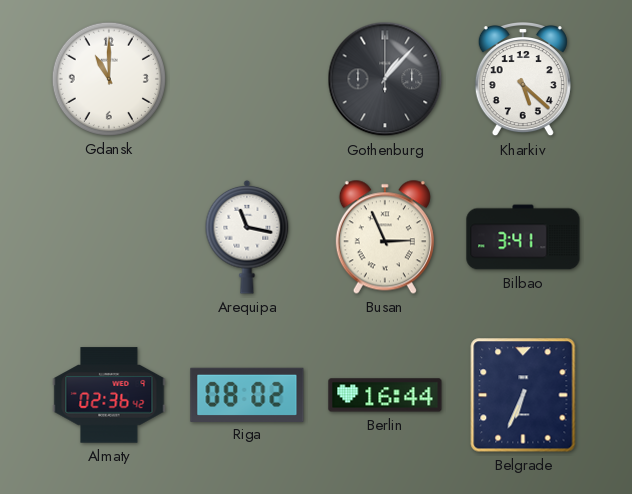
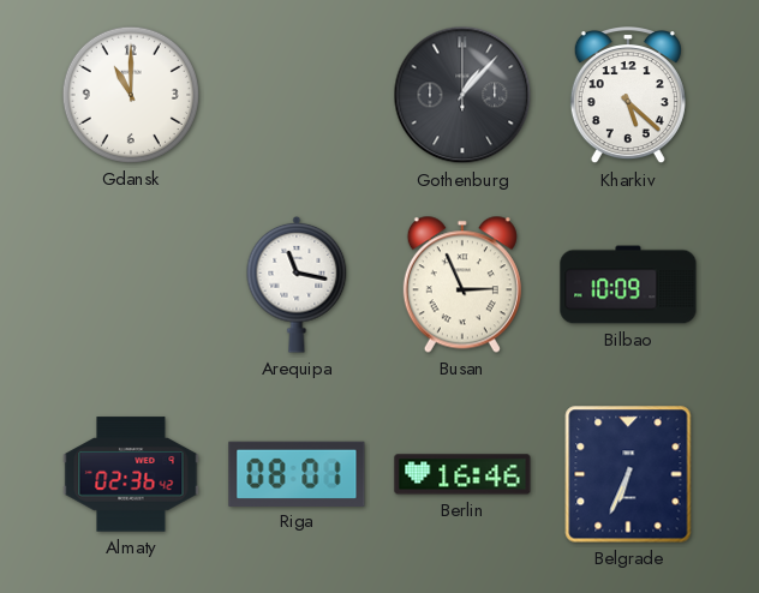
Bilbao: 3:41 -> 10:09
Riga: 08:02 -> 08:01
Berlin: 16:44 -> 16:46
